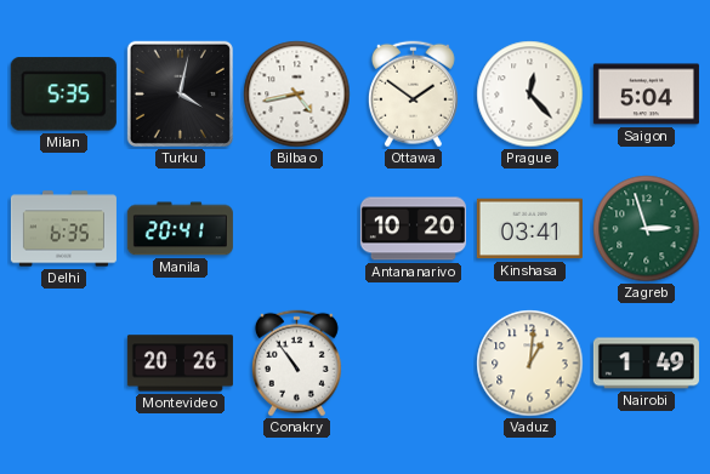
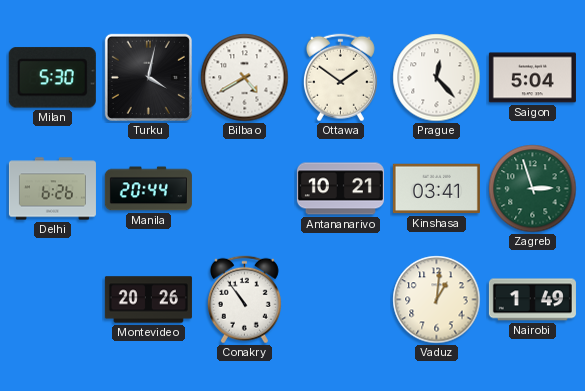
Milan: 5:35 -> 5:30
Bilbao: 4:43 -> 4:40
Delhi: 6:35 -> 6:26
Manila: 20:41 -> 20:44
Antananarivo: 10:20 -> 10:21
